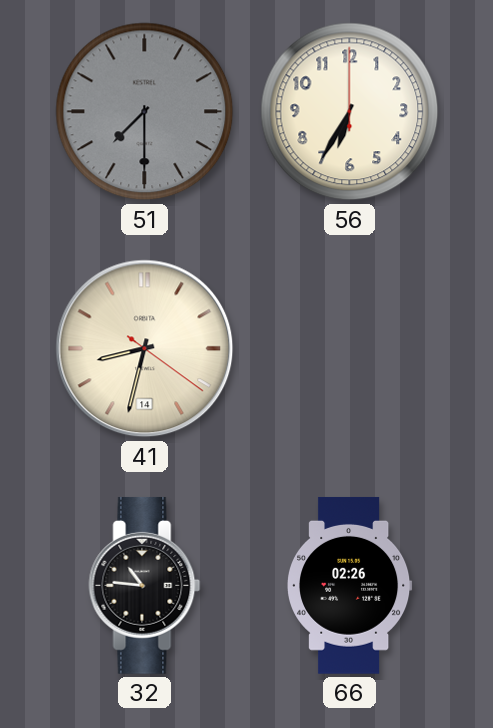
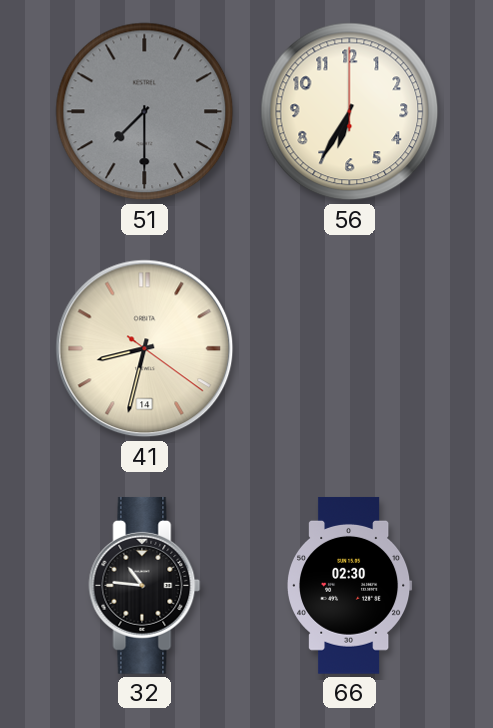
66: 02:26 -> 02:30
